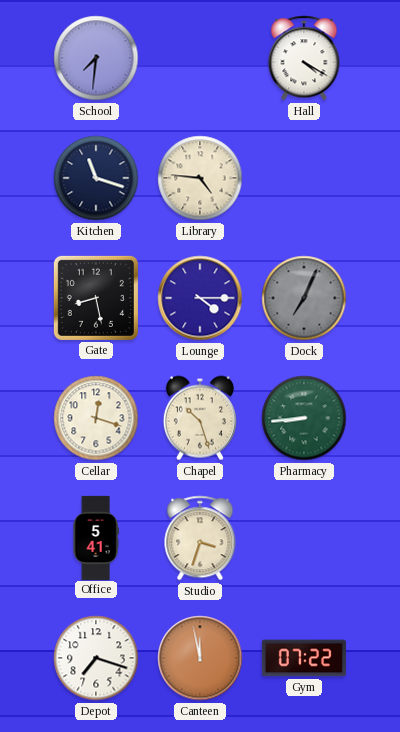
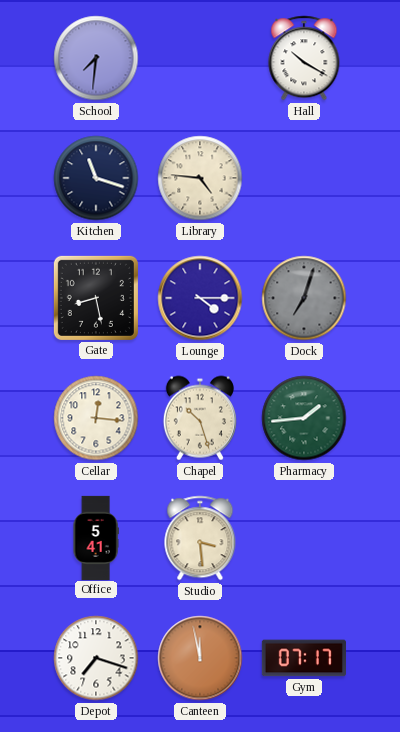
Hall: 4:20 -> 10:20
Dock: 7:04 -> 7:03
Cellar: 12:18 -> 12:16
Pharmacy: 8:44 -> 1:44
Studio: 3:33 -> 3:29
Gym: 07:22 -> 07:17
